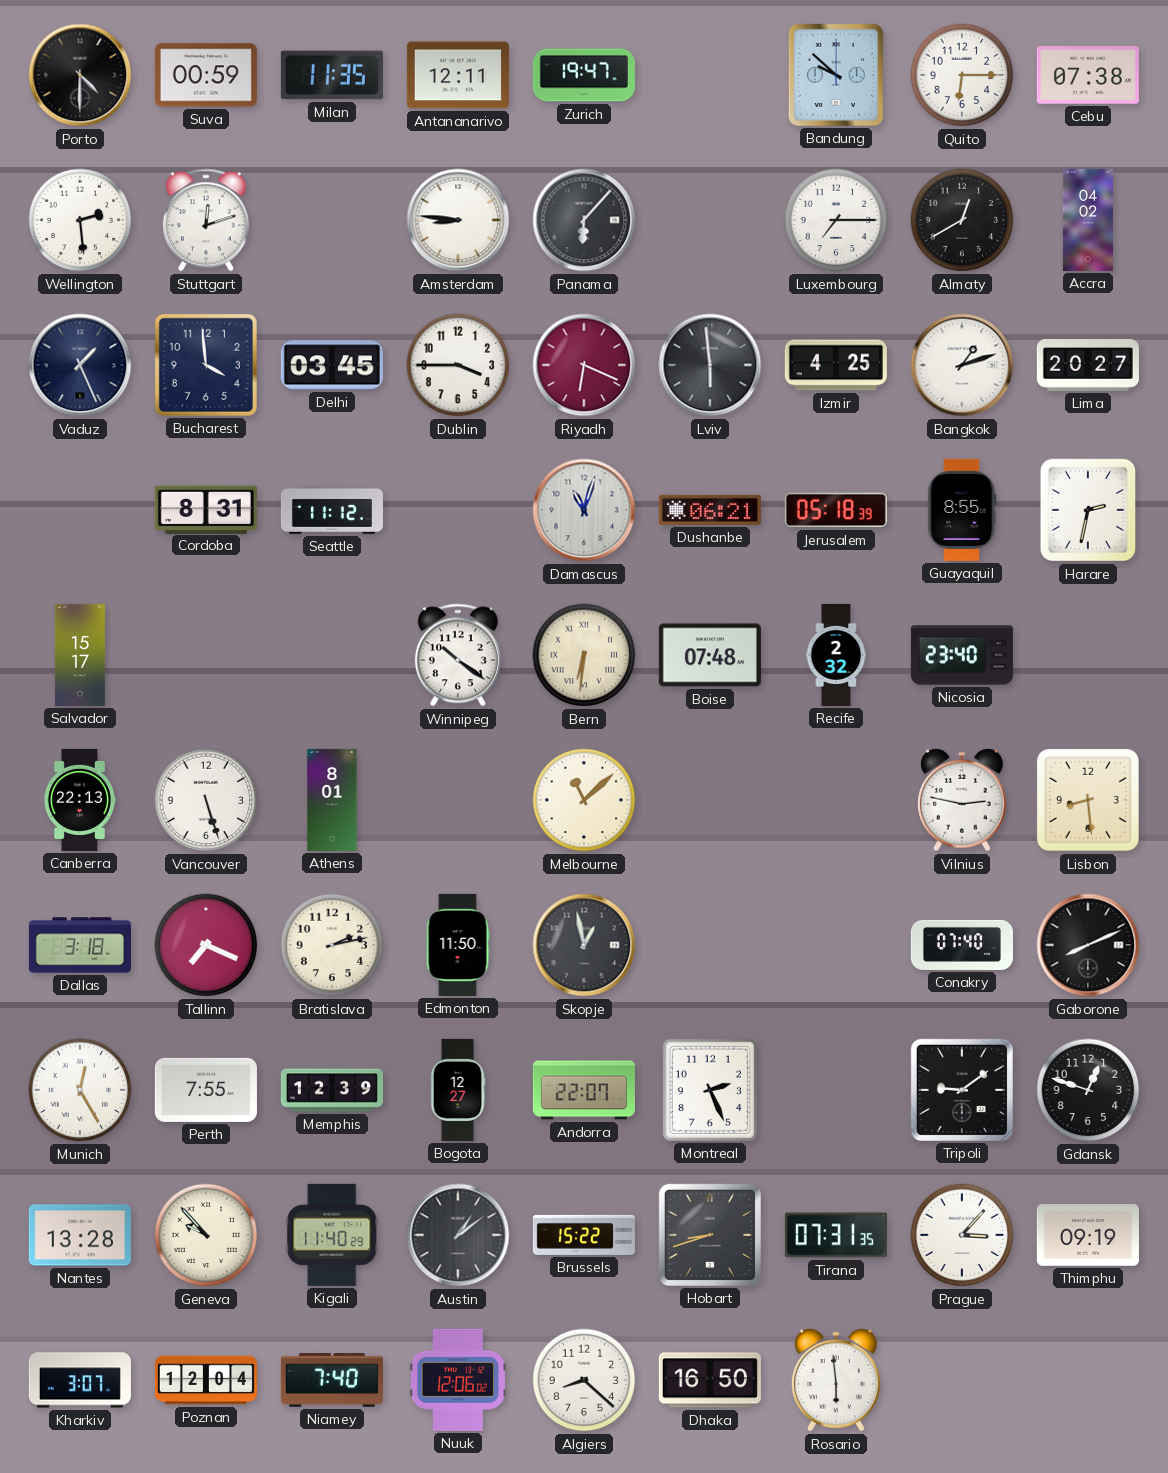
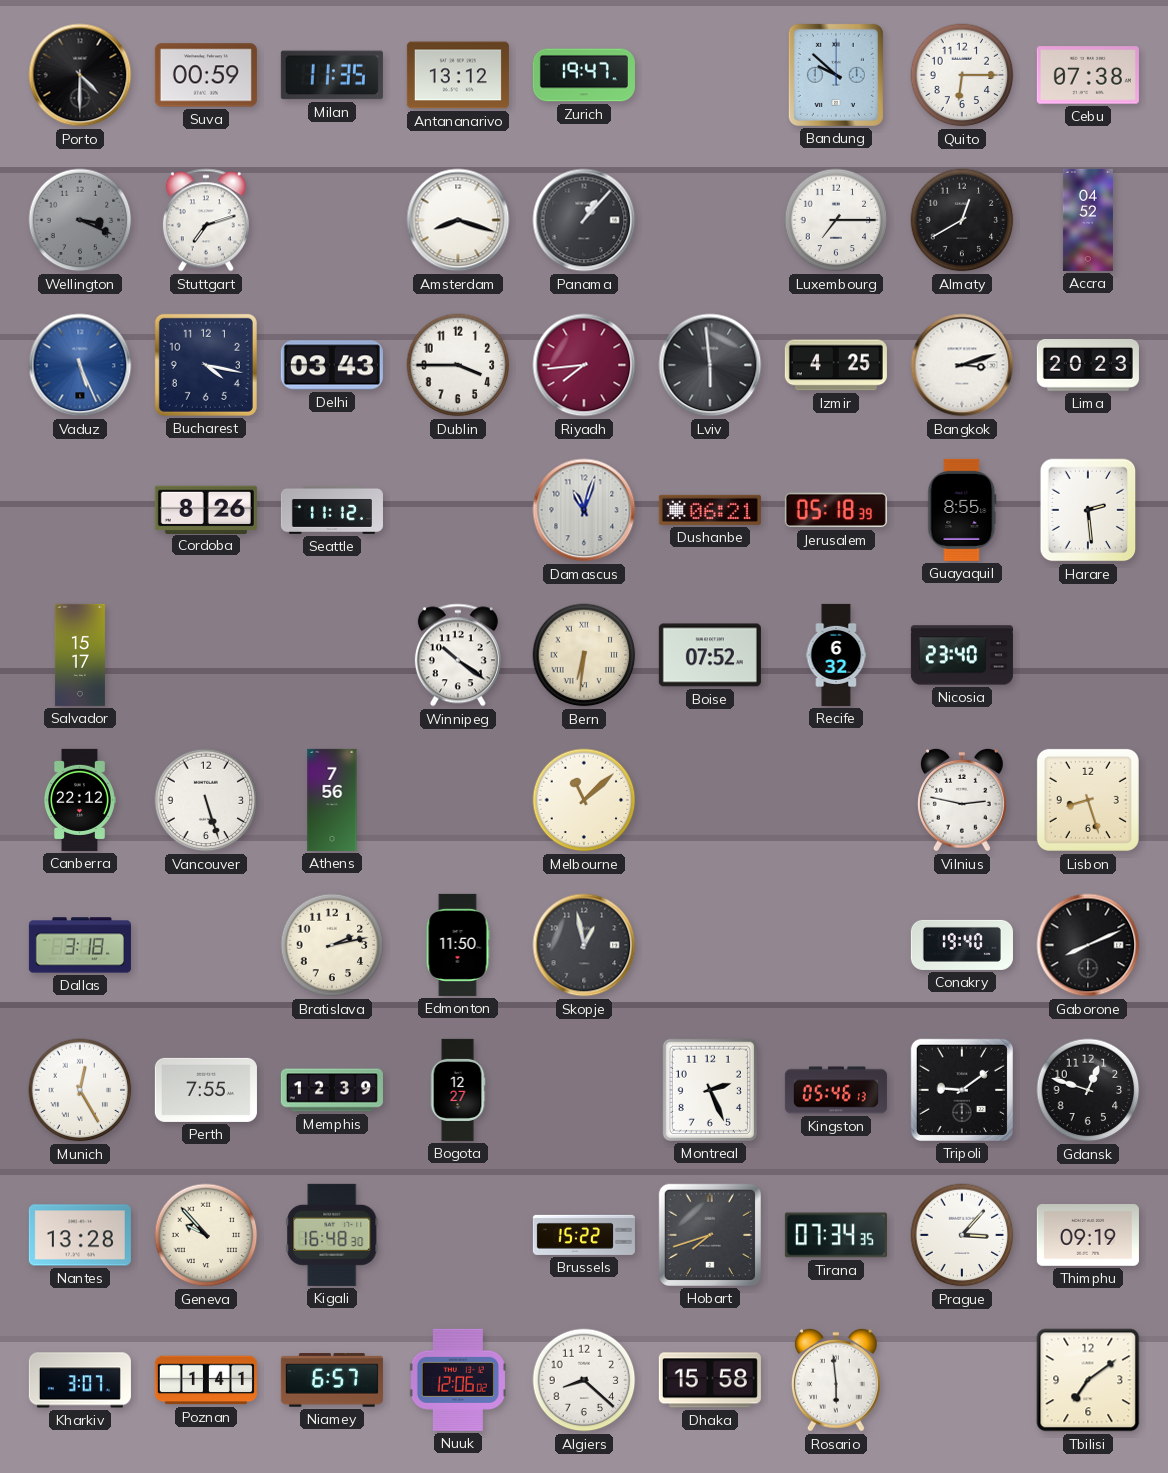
Antananarivo: 12:11 -> 13:12
Wellington: 2:29 -> 3:19
Wellington dial: white -> grey
Stuttgart: 12:12 -> 7:12
Amsterdam: 8:46 -> 8:18
Panama: 6:07 -> 1:07
Accra: 04:02 -> 04:52
Vaduz: 1:26 -> 5:26
Vaduz dial: navy -> blue
Bucharest: 3:59 -> 4:17
Delhi: 03:45 -> 03:43
Riyadh: 6:19 -> 7:44
Bangkok: 1:12 -> 3:12
Lima: 20:27 -> 20:23
Cordoba: 8:31 -> 8:26
Harare: 2:32 -> 2:29
Boise: 07:48 -> 07:52
Recife: 2:32 -> 6:32
Canberra: 22:13 -> 22:12
Athens: 8:01 -> 7:56
Lisbon: 8:29 -> 8:27
Tallinn: 7:19 -> none
Conakry: 07:40 -> 19:40
Andorra: 22:07 -> none
Kingston: none -> 05:46
Kigali: 11:40 -> 16:48
Austin: 1:09 -> none
Hobart: 8:42 -> 7:42
Tirana: 07:31 -> 07:34
Poznan: 12:04 -> 1:41
Niamey: 7:40 -> 6:57
Dhaka: 16:50 -> 15:58
Tbilisi: none -> 7:09
